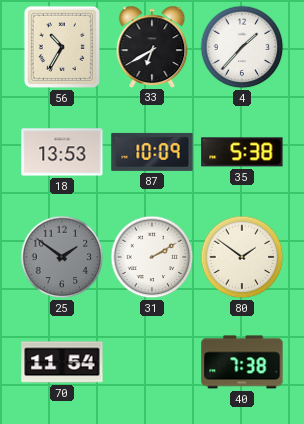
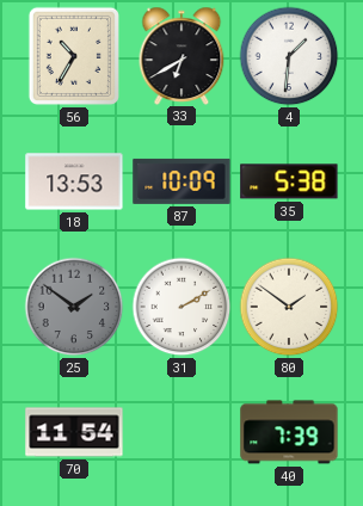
4: 1:37 -> 1:31
40: 7:38 -> 7:39
